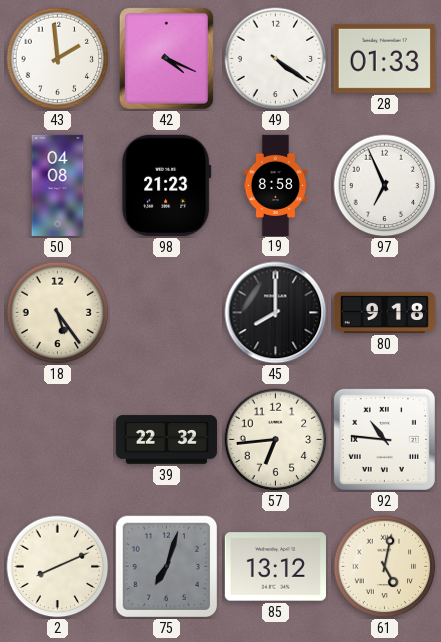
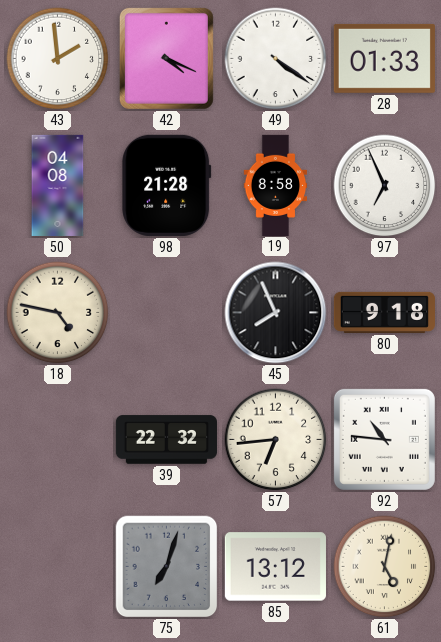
98: 21:23 -> 21:28
18: 5:24 -> 4:47
45: 8:00 -> 7:56
2: 8:11 -> none
